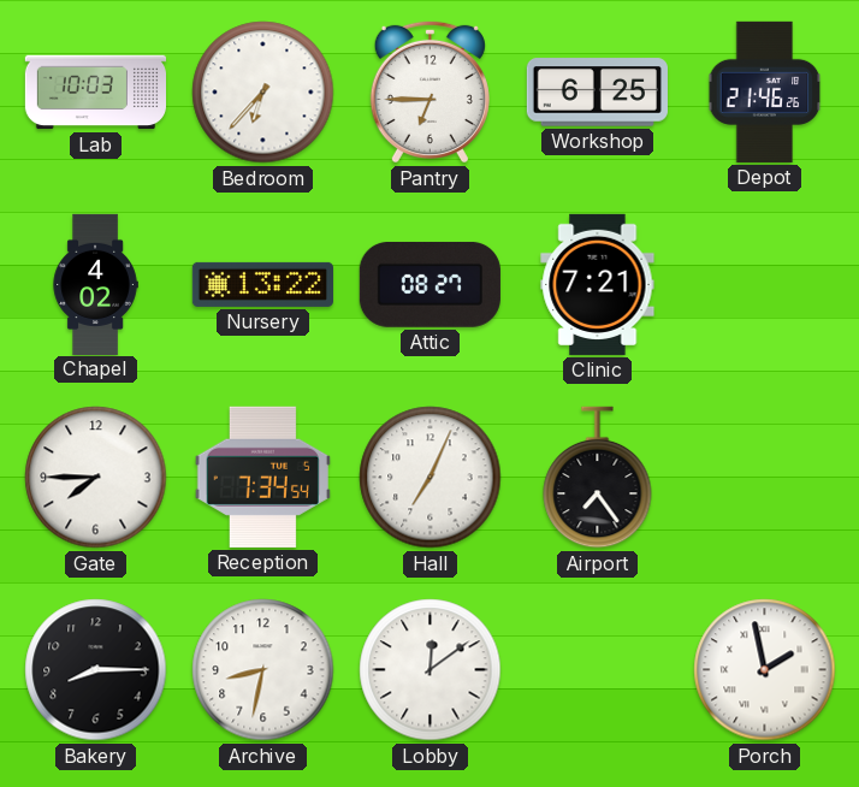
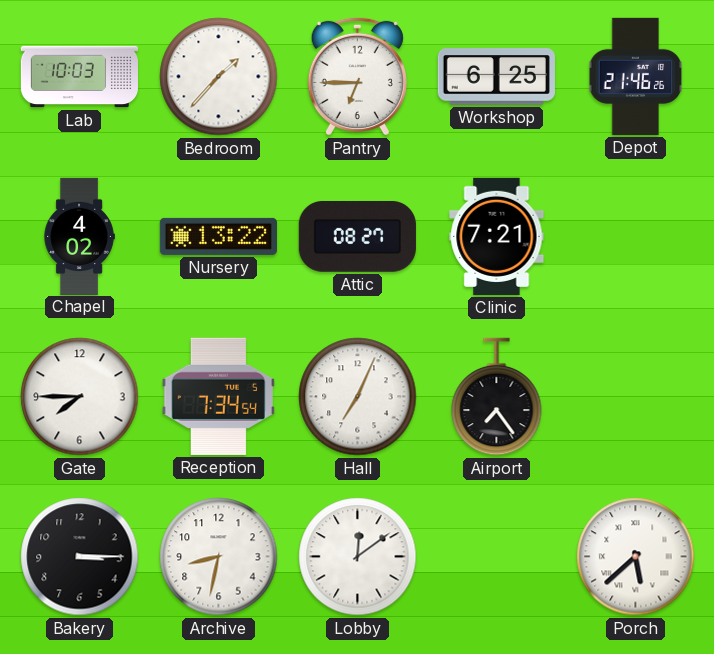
Bedroom: 6:37 -> 1:37
Bakery: 8:15 -> 3:15
Porch: 1:58 -> 5:38
